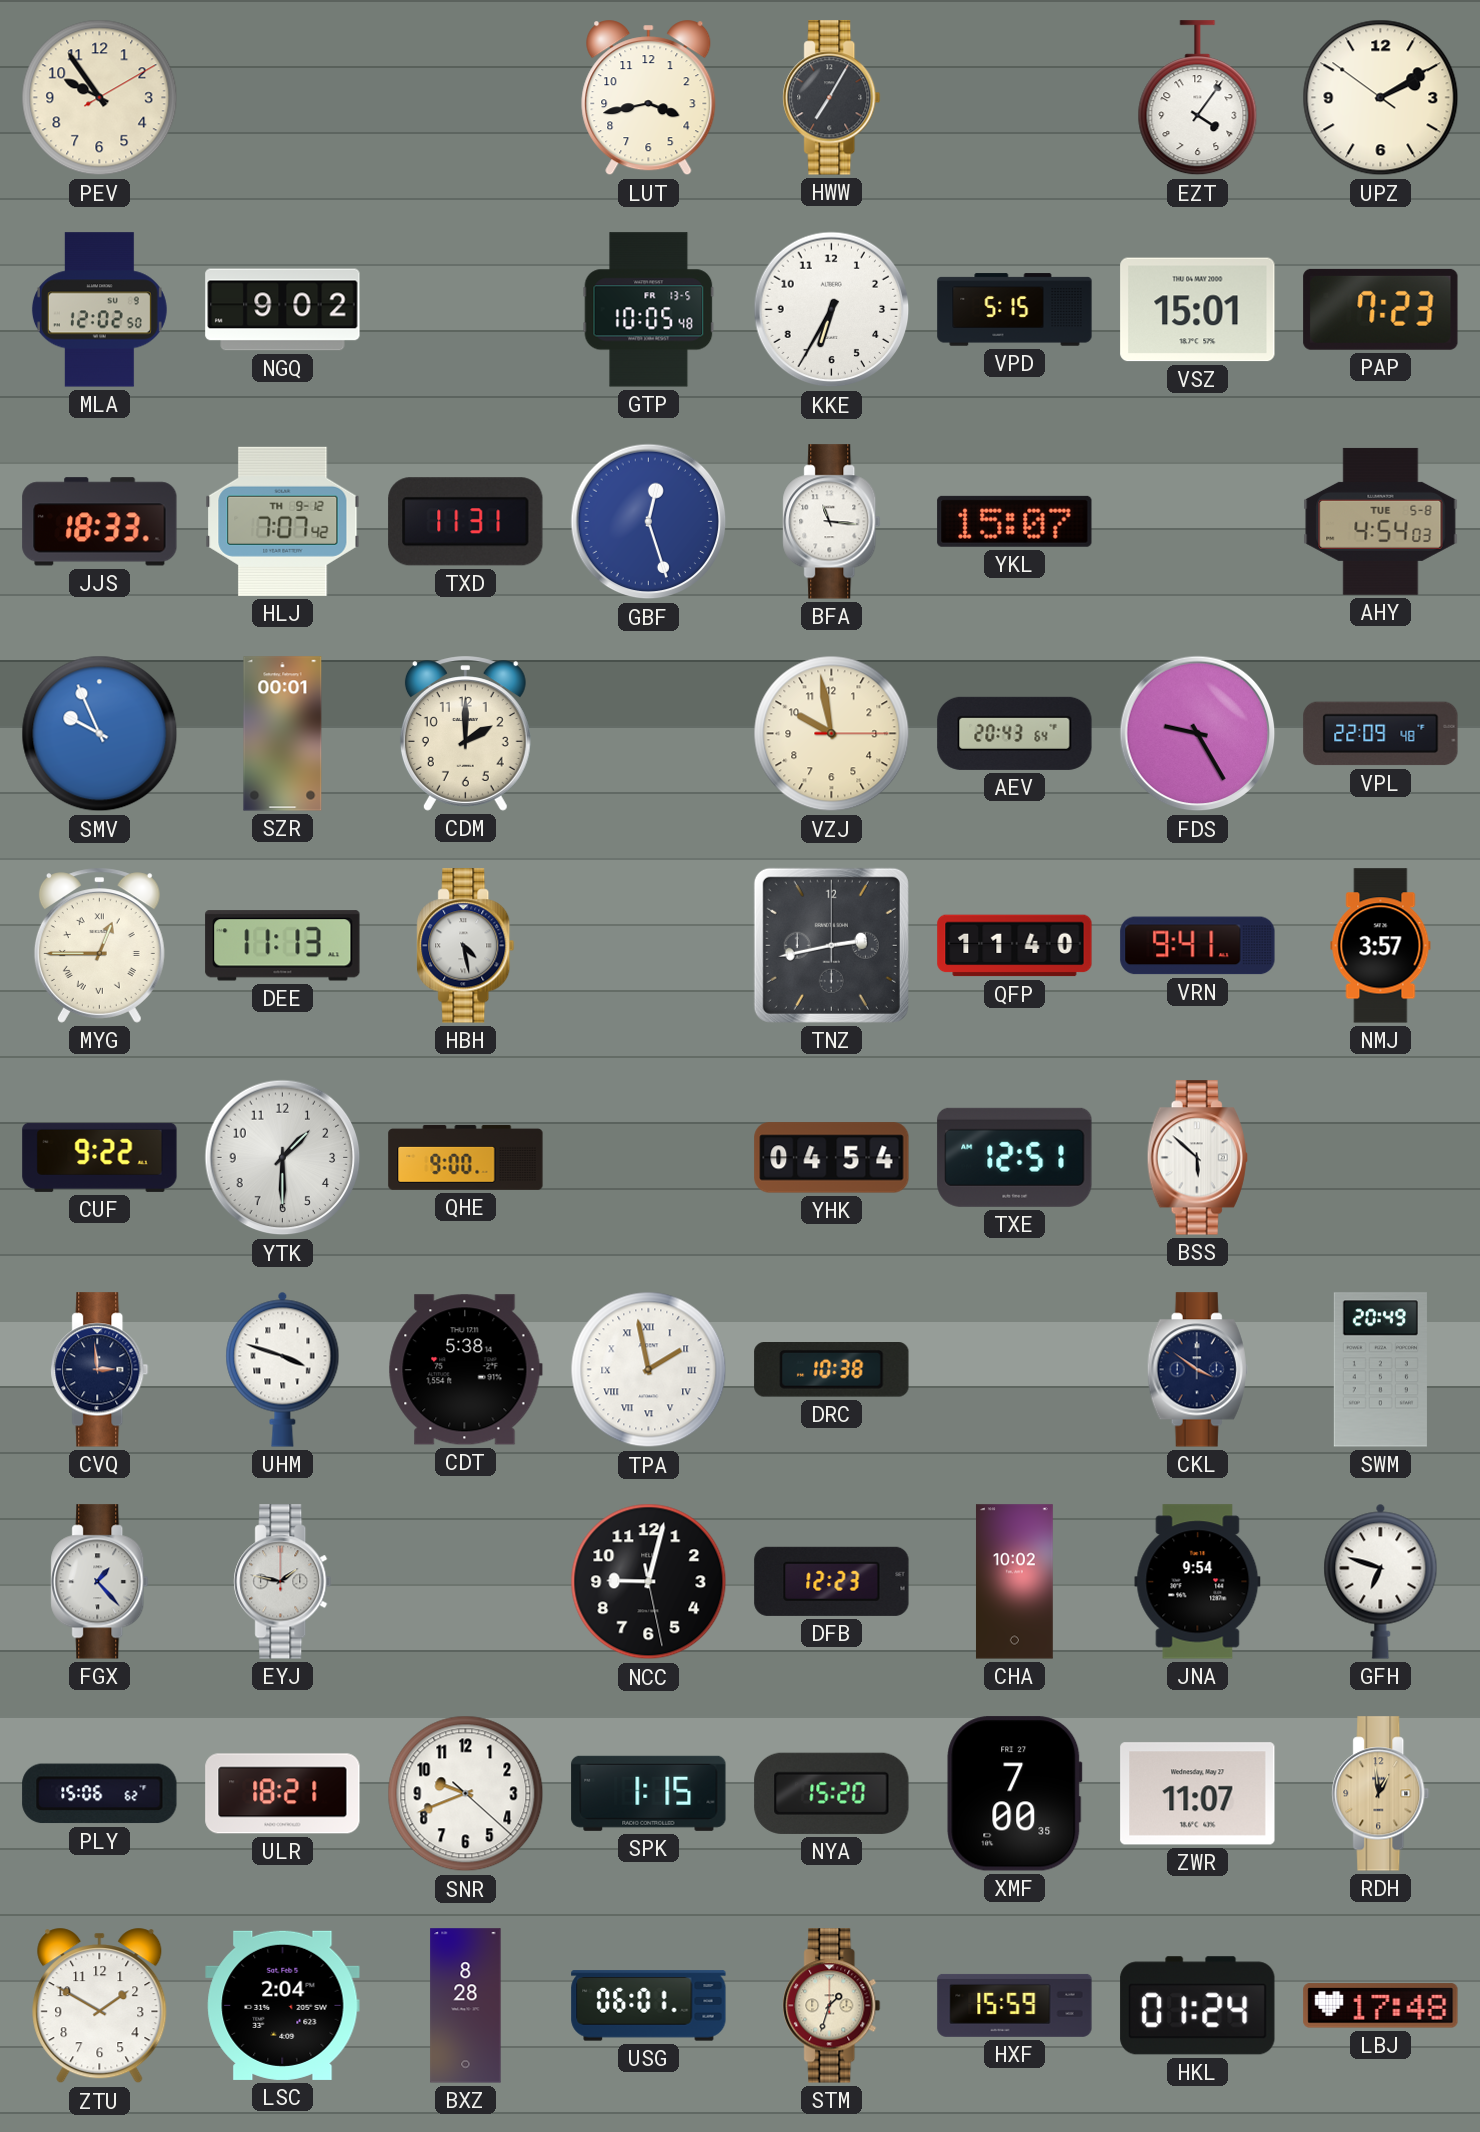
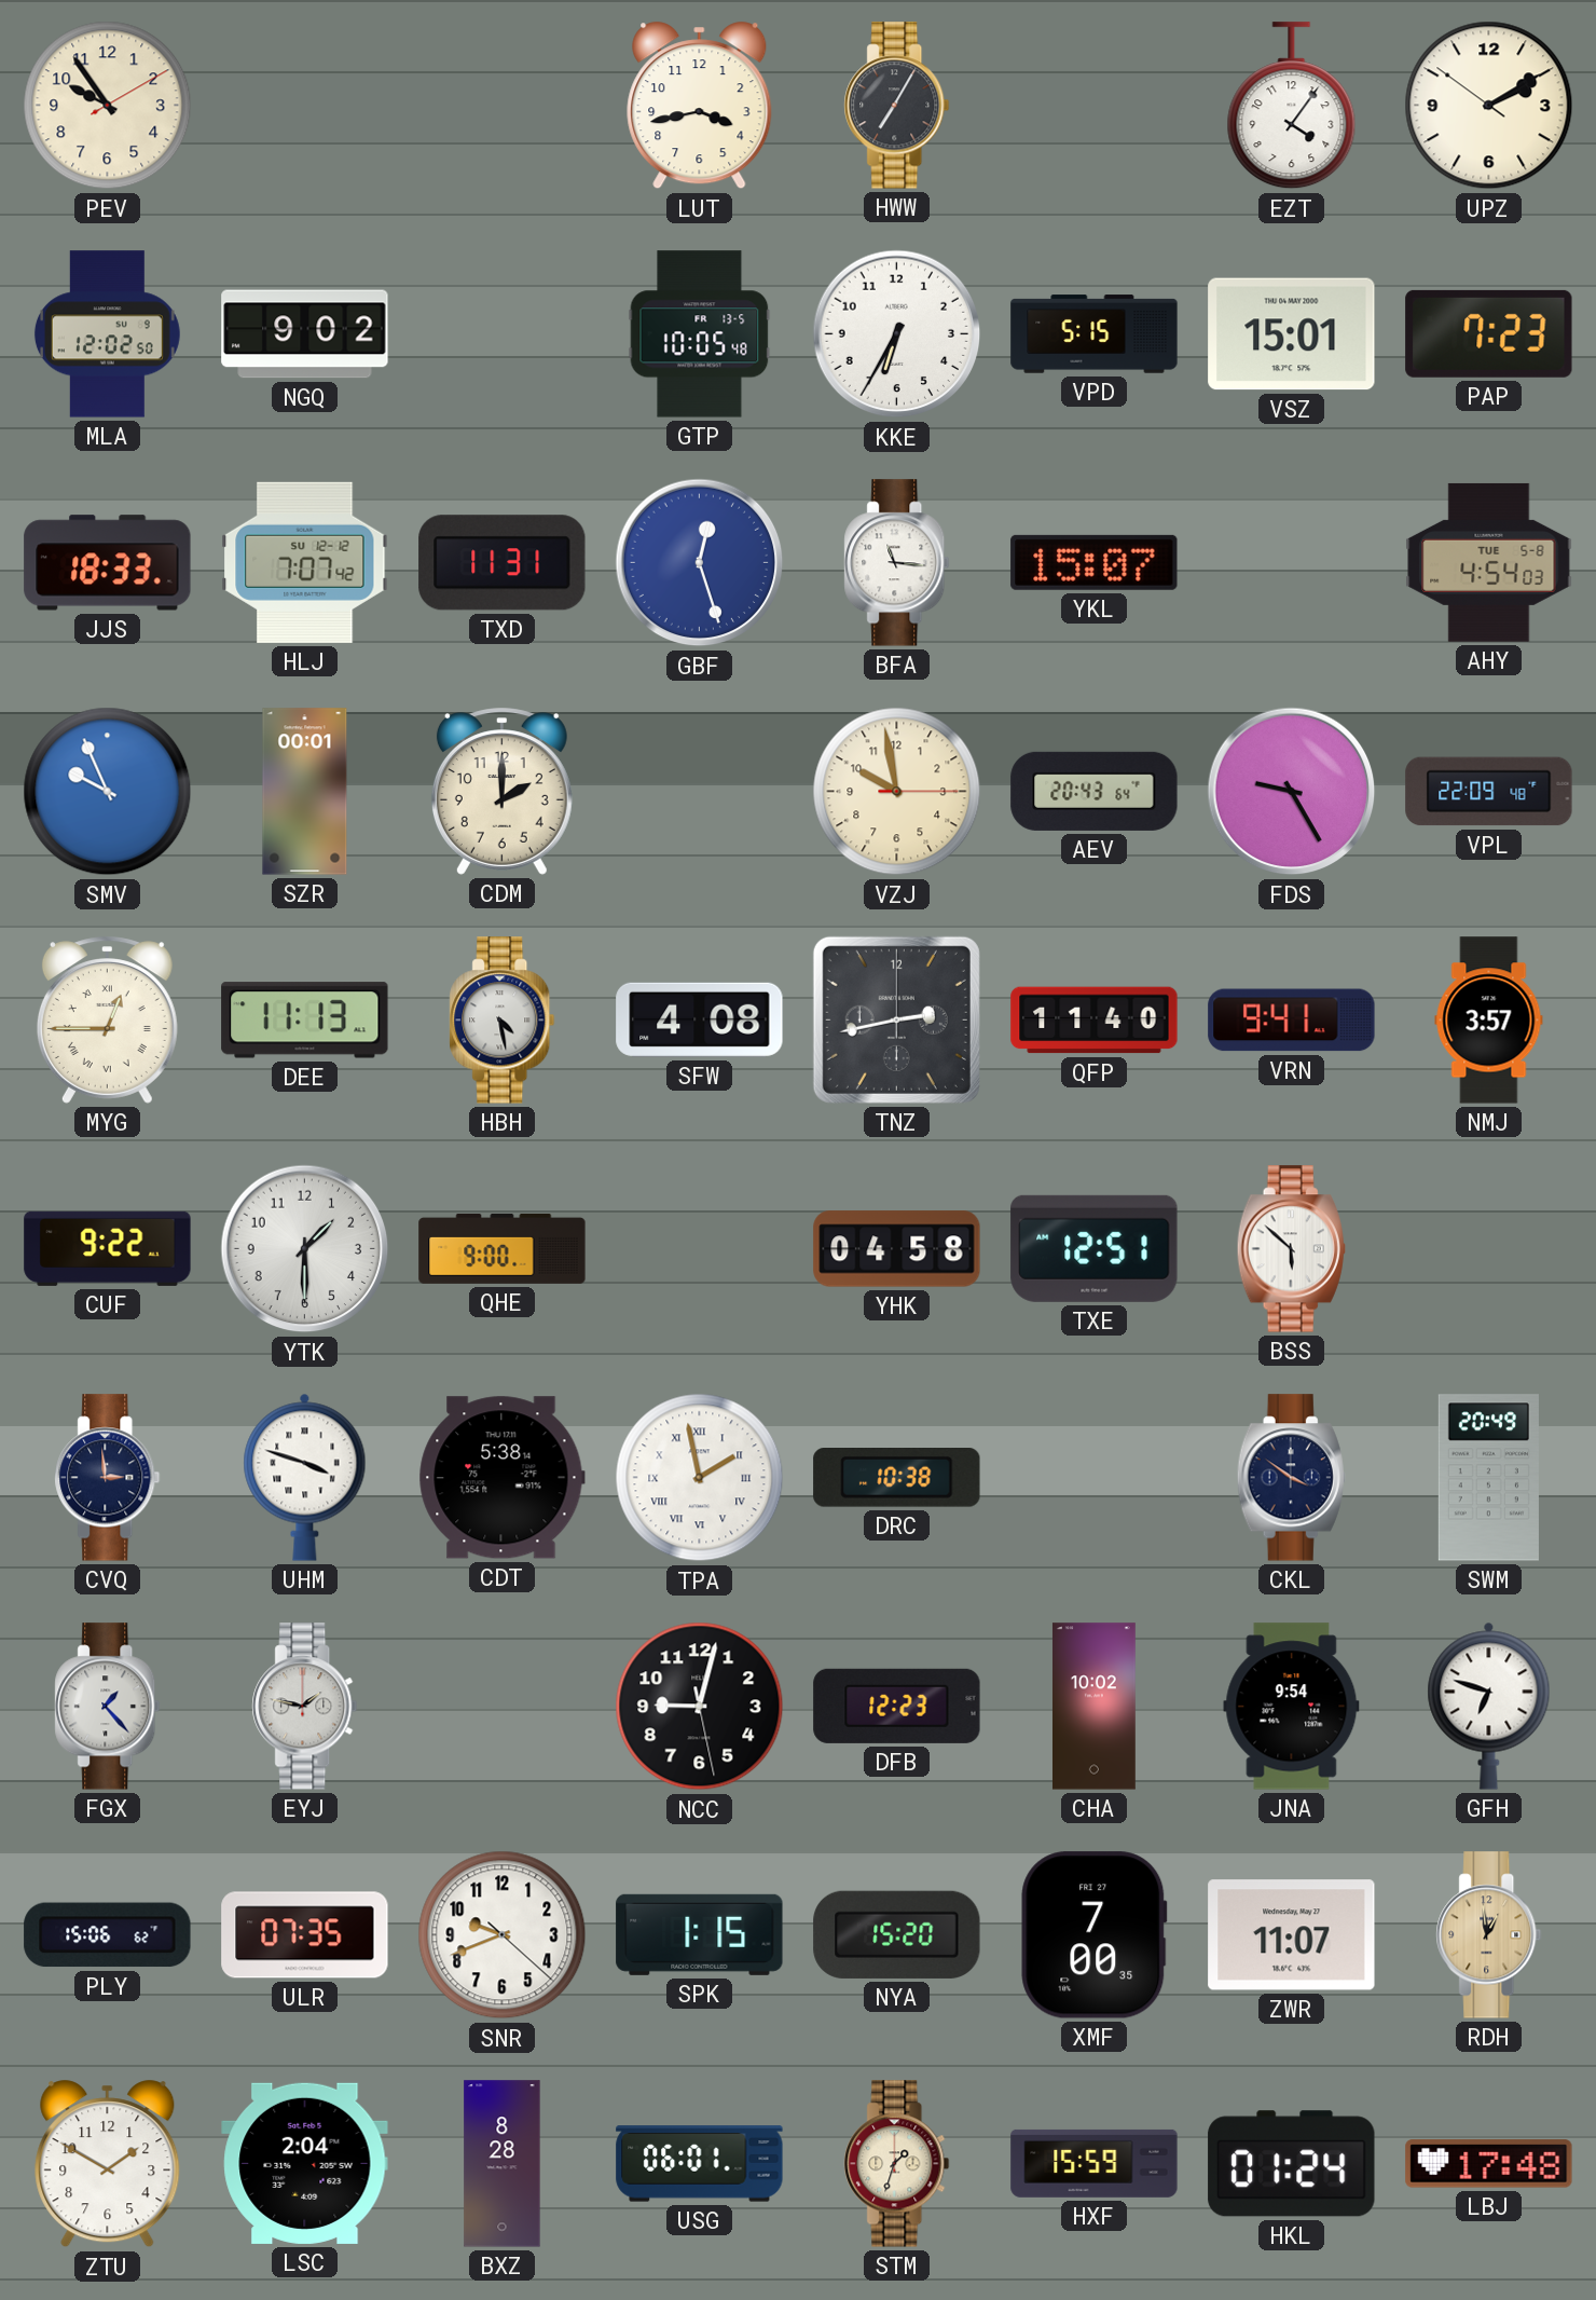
HLJ date: TH 9-12 -> SU 12-12
SFW: none -> 4:08
YHK: 04:54 -> 04:58
ULR: 18:21 -> 07:35
